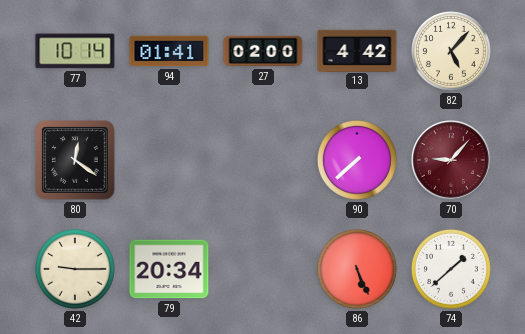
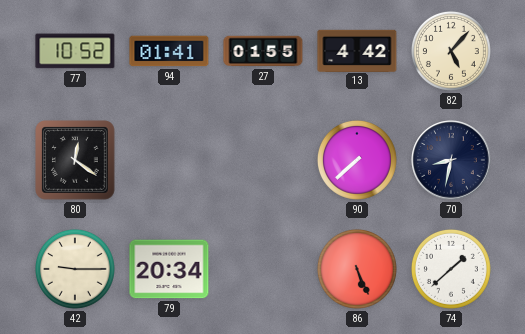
77: 10:14 -> 10:52
27: 02:00 -> 01:55
70: 9:07 -> 8:32
70 dial: burgundy -> navy
